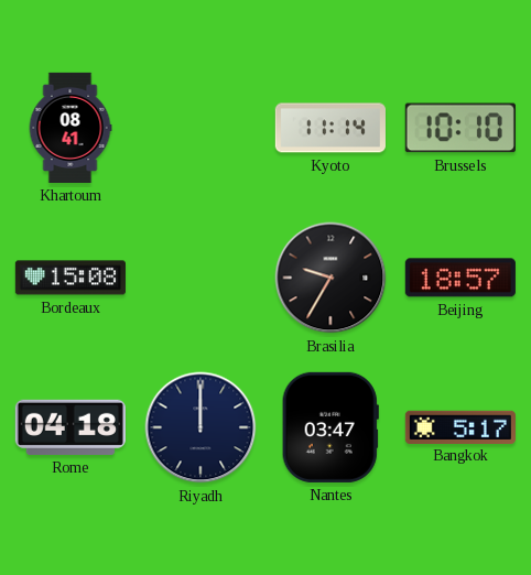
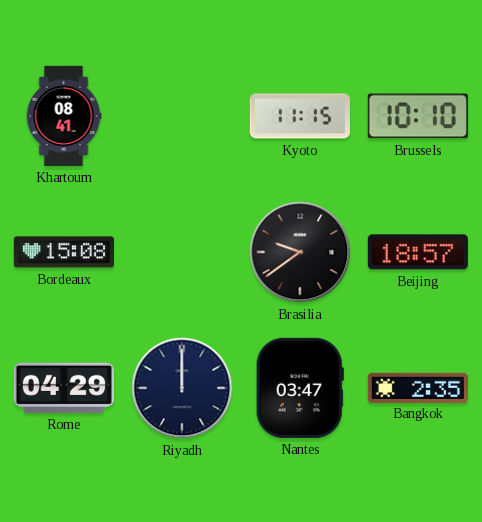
Kyoto: 11:14 -> 11:15
Brasilia: 9:35 -> 9:39
Rome: 04:18 -> 04:29
Bangkok: 5:17 -> 2:35
